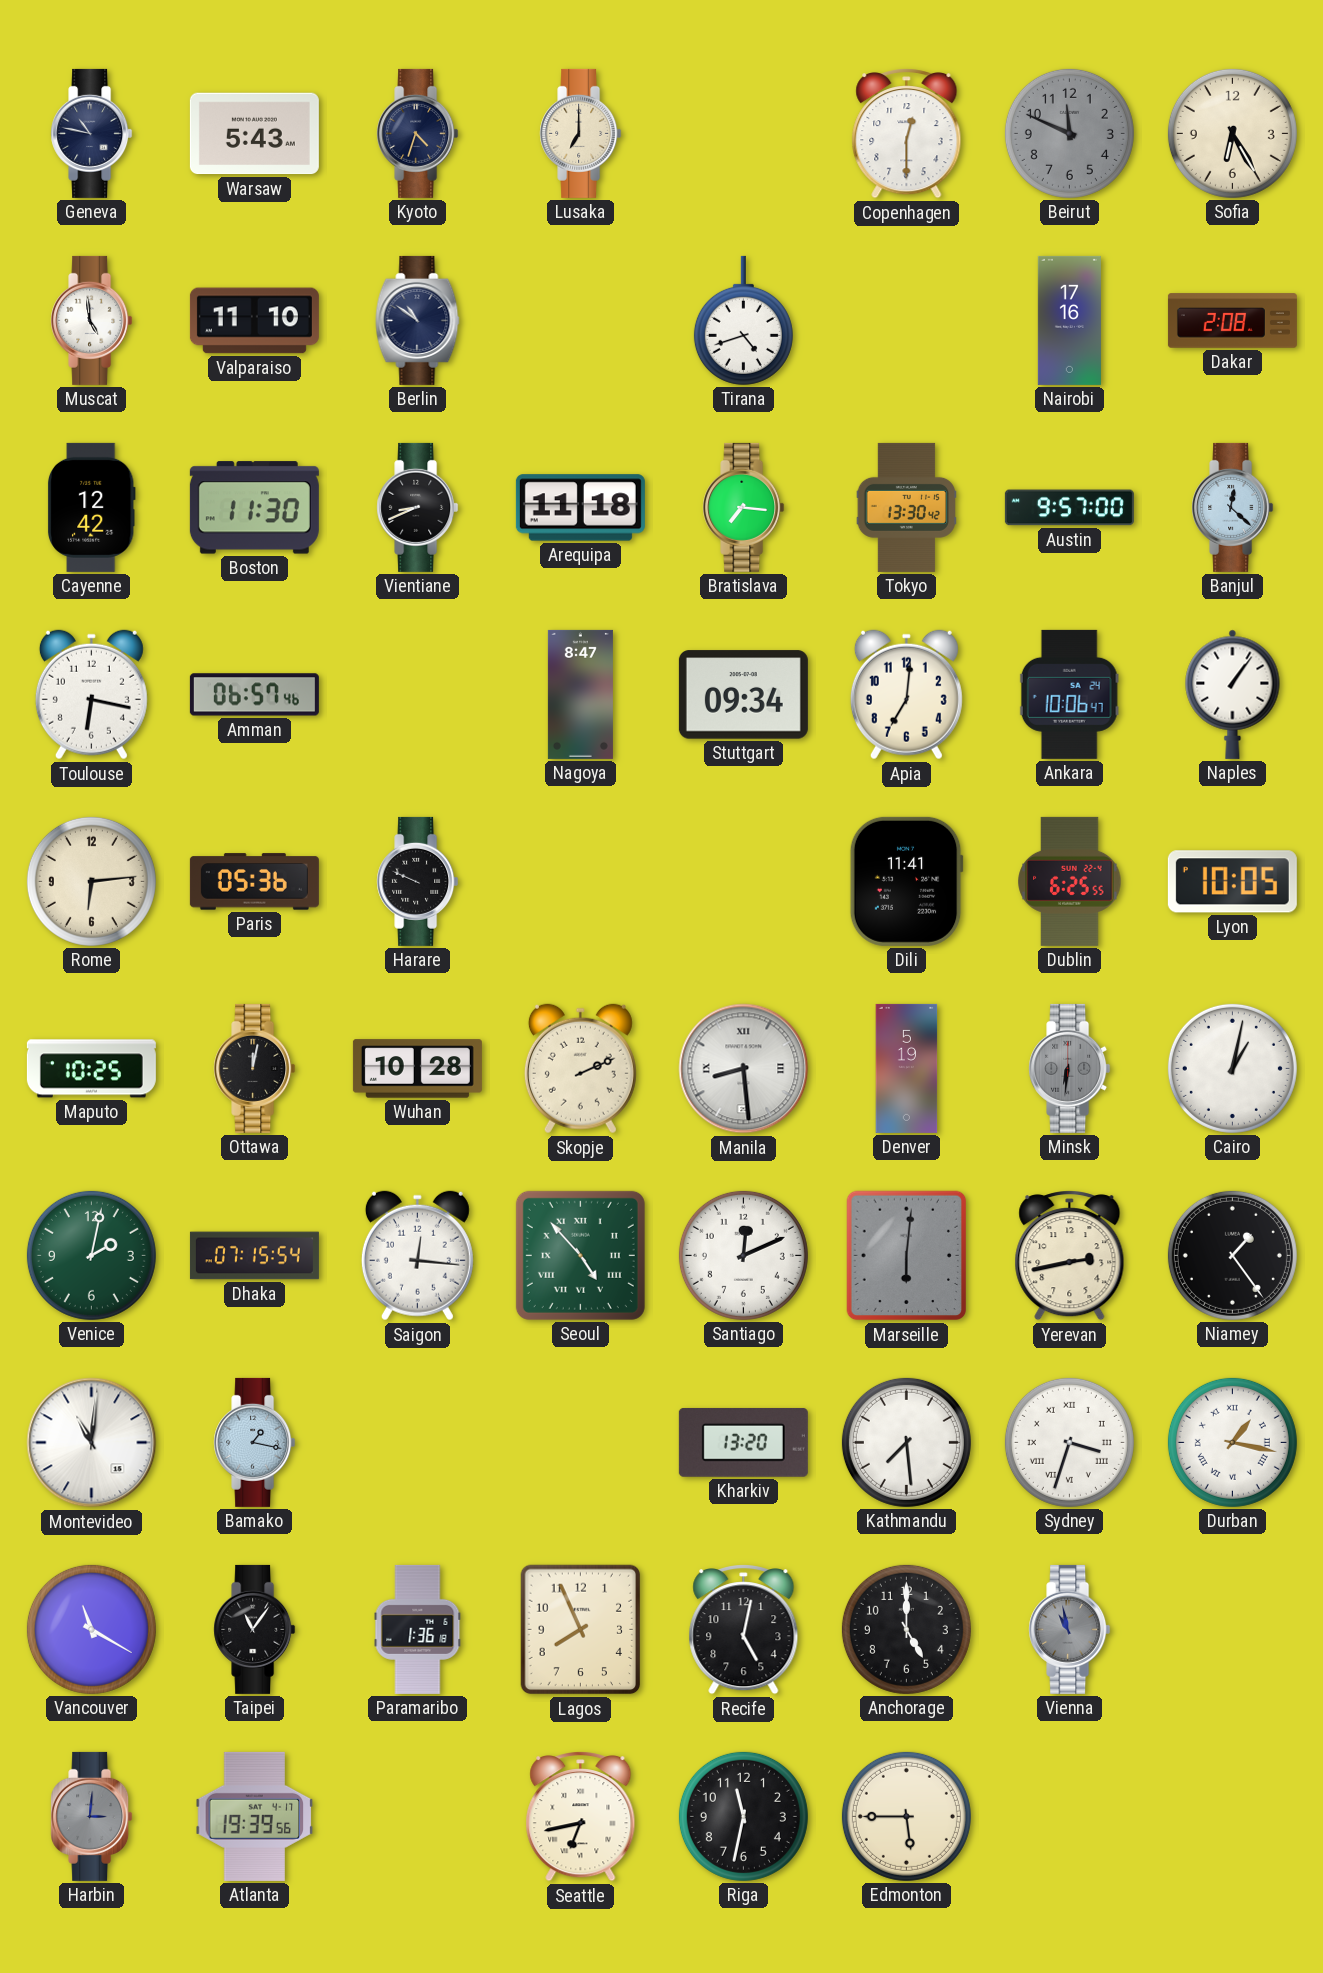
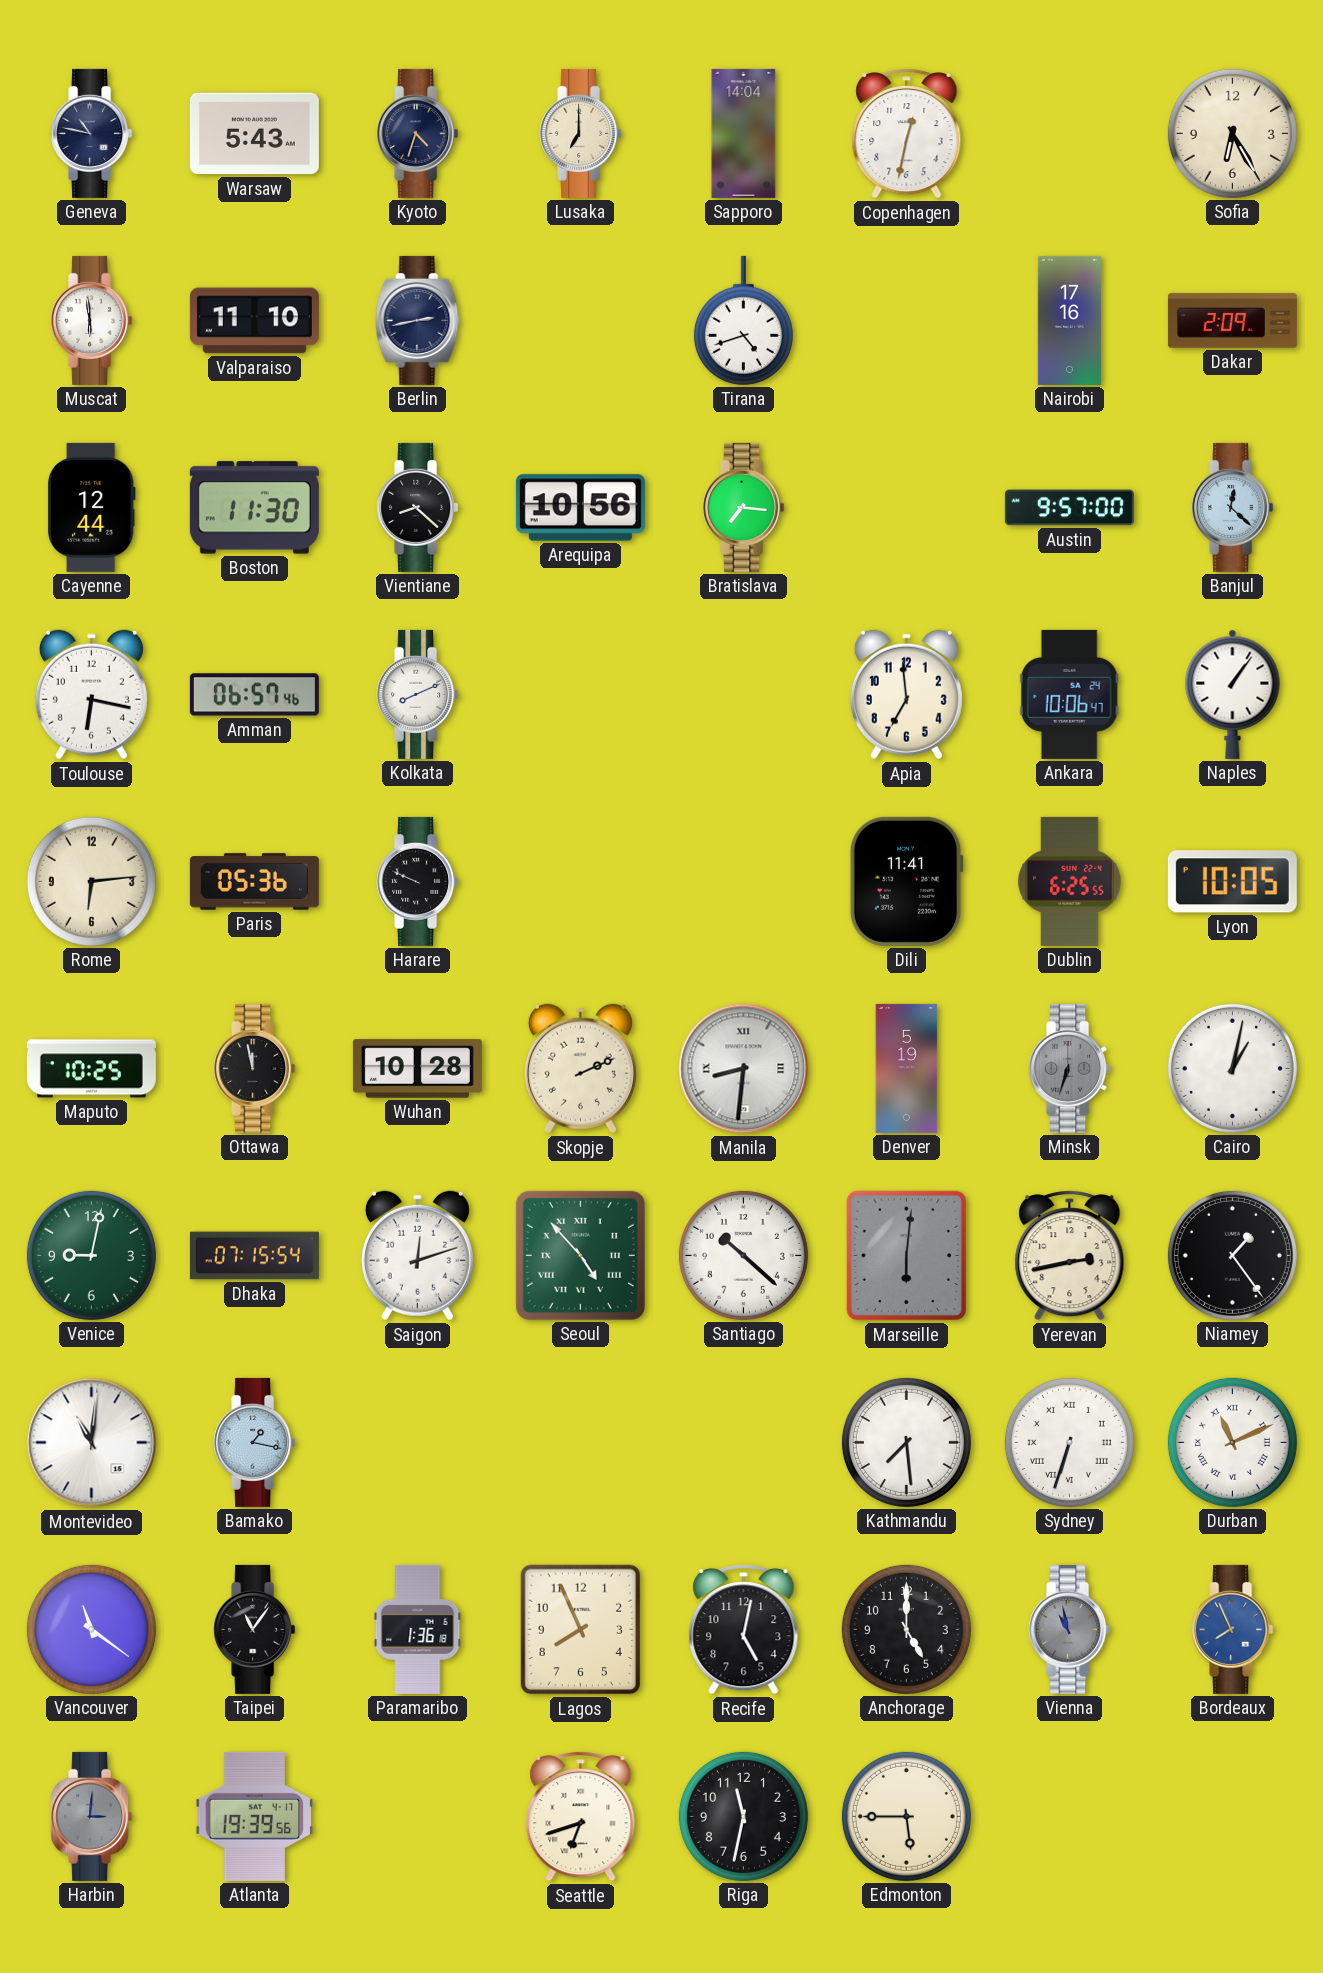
Sapporo: none -> 14:04
Copenhagen: 12:30 -> 12:32
Beirut: 11:49 -> none
Muscat: 4:59 -> 5:59
Berlin: 10:51 -> 2:43
Dakar: 2:08 -> 2:09
Cayenne: 12:42 -> 12:44
Vientiane: 8:41 -> 8:22
Arequipa: 11:18 -> 10:56
Tokyo: 13:30 -> none
Kolkata: none -> 8:11
Nagoya: 8:47 -> none
Stuttgart: 09:34 -> none
Apia: 7:01 -> 6:59
Ottawa: 12:02 -> 11:58
Manila: 8:29 -> 8:31
Minsk: 6:31 -> 6:33
Venice: 2:02 -> 9:02
Saigon: 12:16 -> 12:12
Santiago: 12:11 -> 10:22
Kharkiv: 13:20 -> none
Sydney: 3:33 -> 6:33
Durban: 1:17 -> 11:11
Vancouver: 11:20 -> 11:21
Bordeaux: none -> 7:56
Seattle: 6:43 -> 6:42
